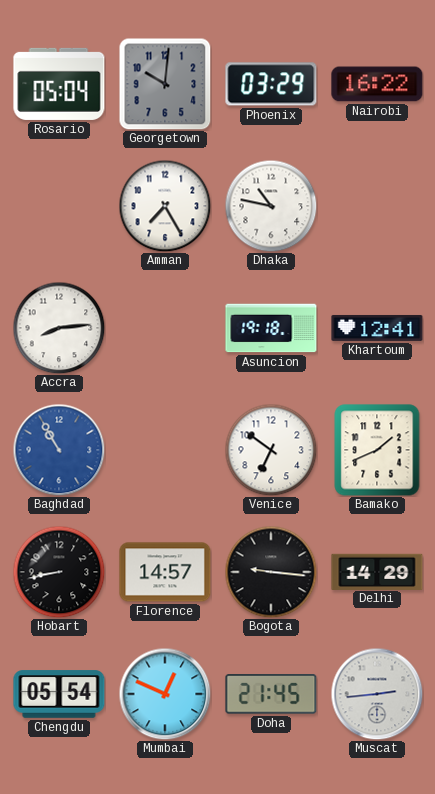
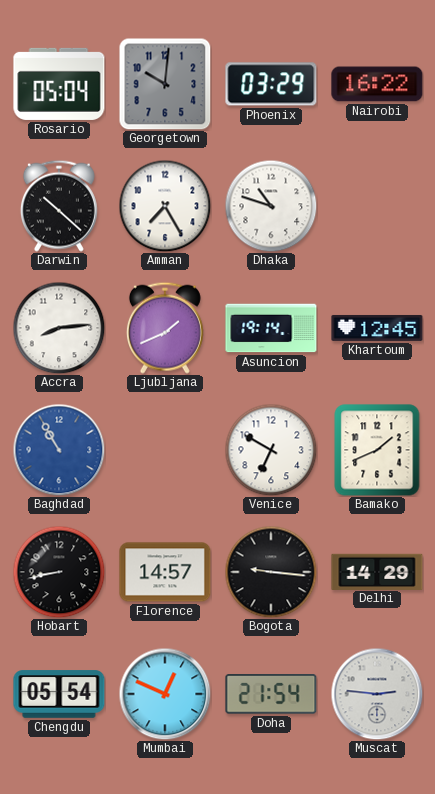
Darwin: none -> 10:22
Dhaka: 10:47 -> 10:48
Ljubljana: none -> 1:41
Asuncion: 19:18 -> 19:14
Khartoum: 12:41 -> 12:45
Venice: 6:51 -> 6:50
Doha: 21:45 -> 21:54
Muscat: 2:44 -> 2:46
